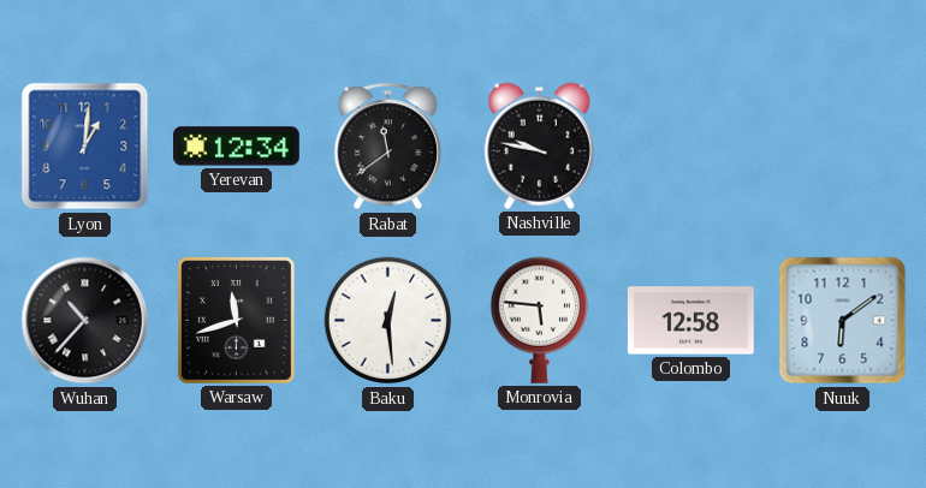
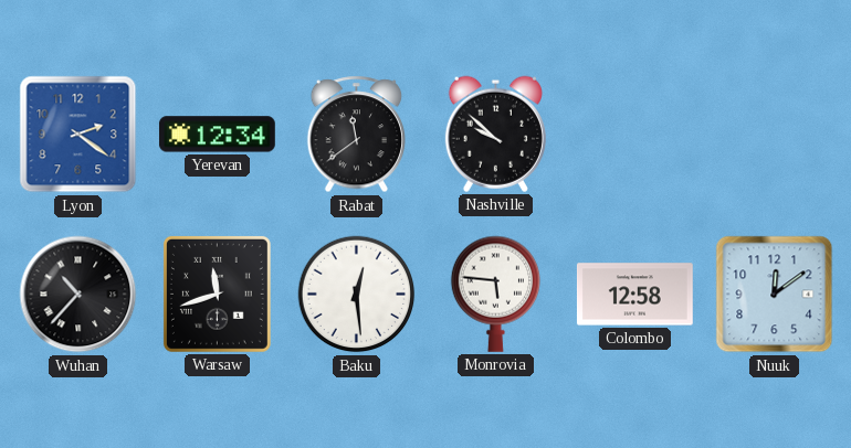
Lyon: 1:01 -> 2:21
Nashville: 9:47 -> 9:52
Nuuk: 6:09 -> 12:09
